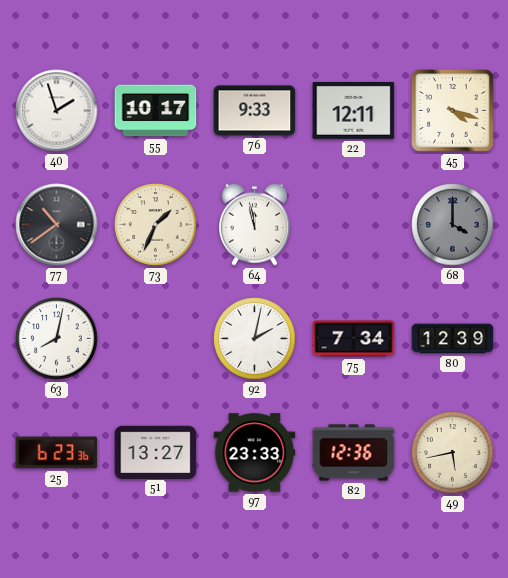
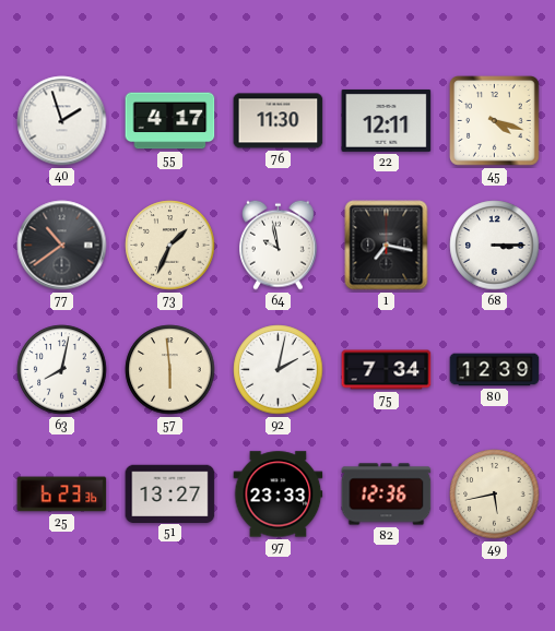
55: 10:17 -> 4:17
76: 9:33 -> 11:30
64: 11:58 -> 9:58
1: none -> 7:17
68: 4:00 -> 3:15
68 dial: grey -> white
57: none -> 5:59
